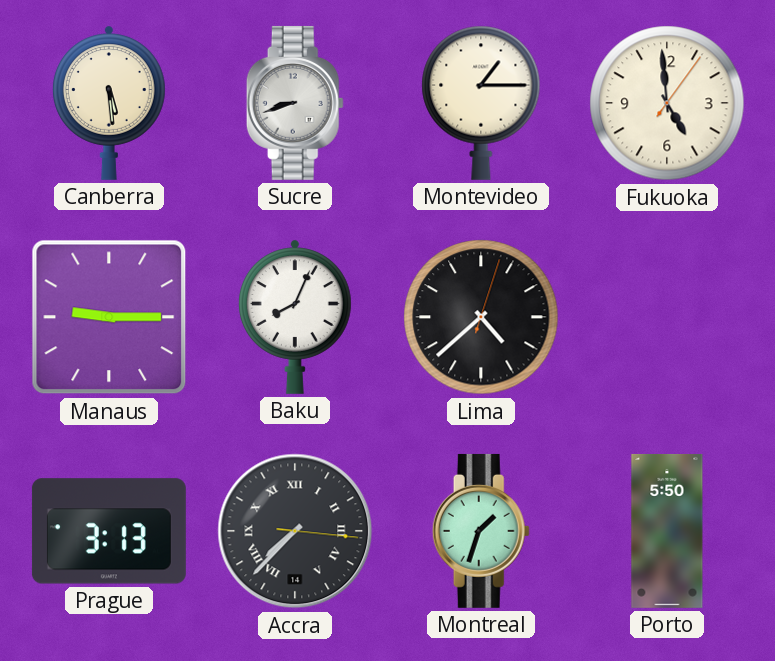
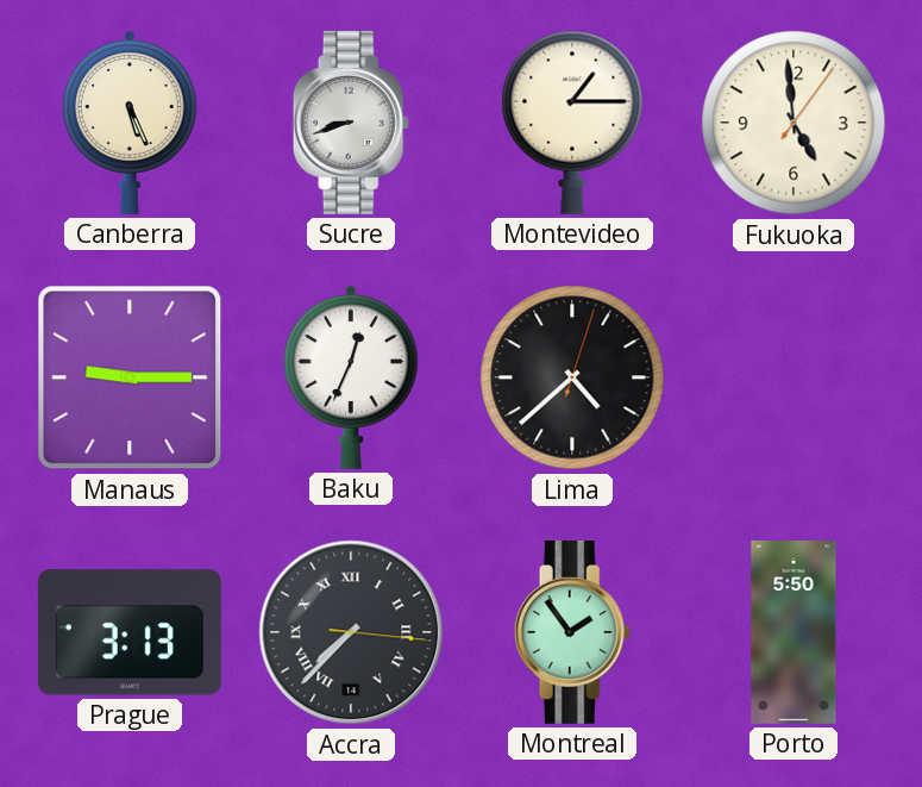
Canberra: 5:29 -> 5:26
Baku: 8:04 -> 12:34
Montreal: 1:33 -> 1:54
